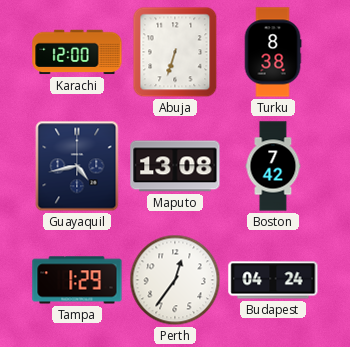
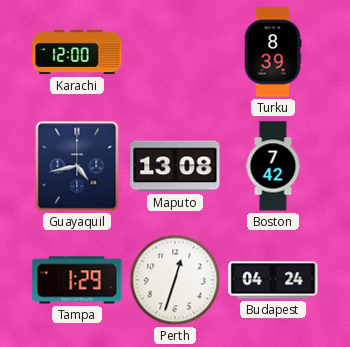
Abuja: 6:33 -> none
Turku: 8:38 -> 8:39
Perth: 12:36 -> 12:33
